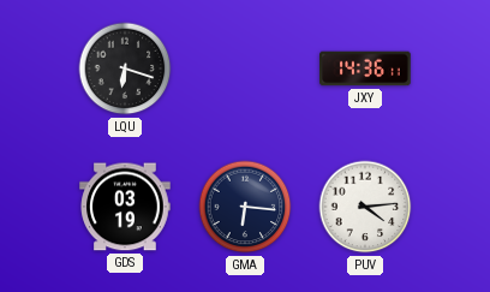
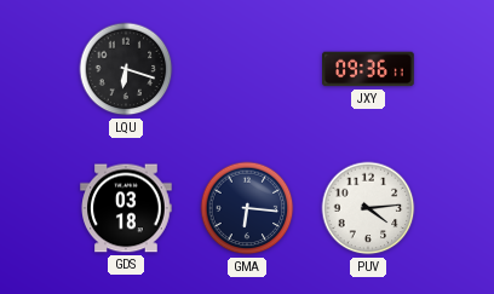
JXY: 14:36 -> 09:36
GDS: 03:19 -> 03:18
